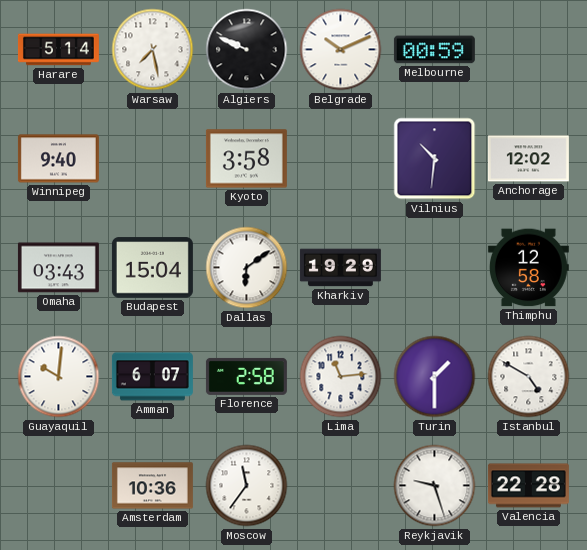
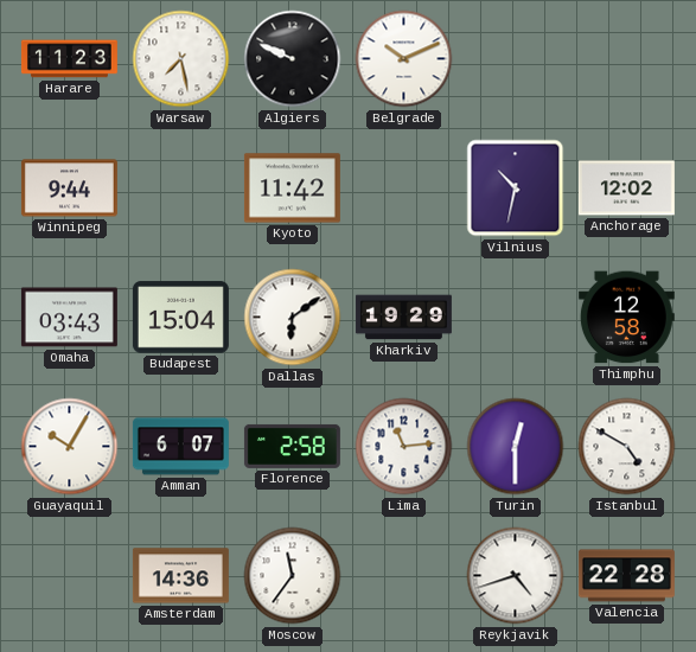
Harare: 5:14 -> 11:23
Melbourne: 00:59 -> none
Winnipeg: 9:40 -> 9:44
Kyoto: 3:58 -> 11:42
Vilnius: 10:31 -> 10:32
Guayaquil: 10:01 -> 10:05
Turin: 1:30 -> 12:30
Amsterdam: 10:36 -> 14:36
Reykjavik: 9:27 -> 4:42
